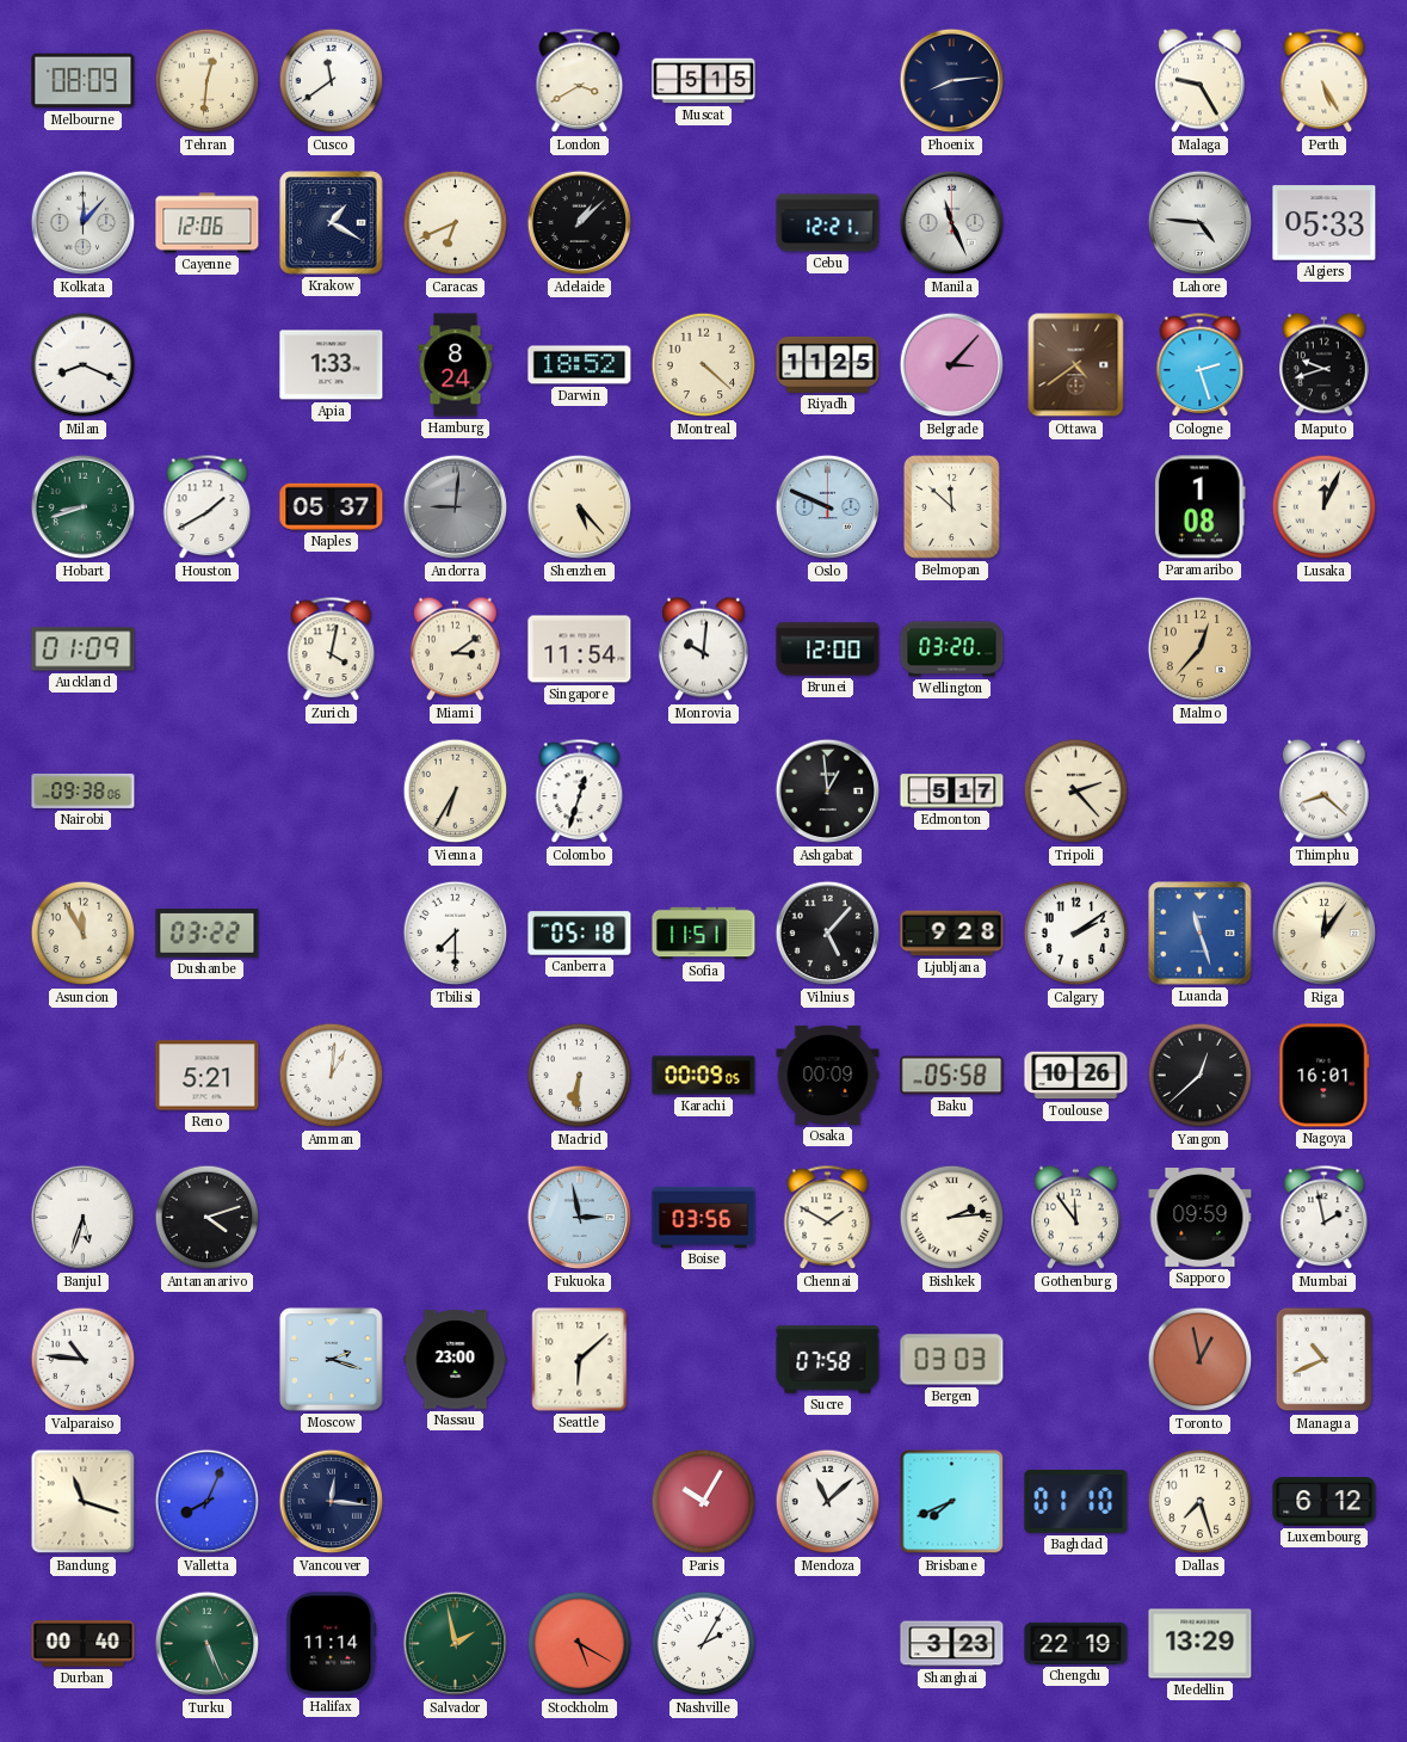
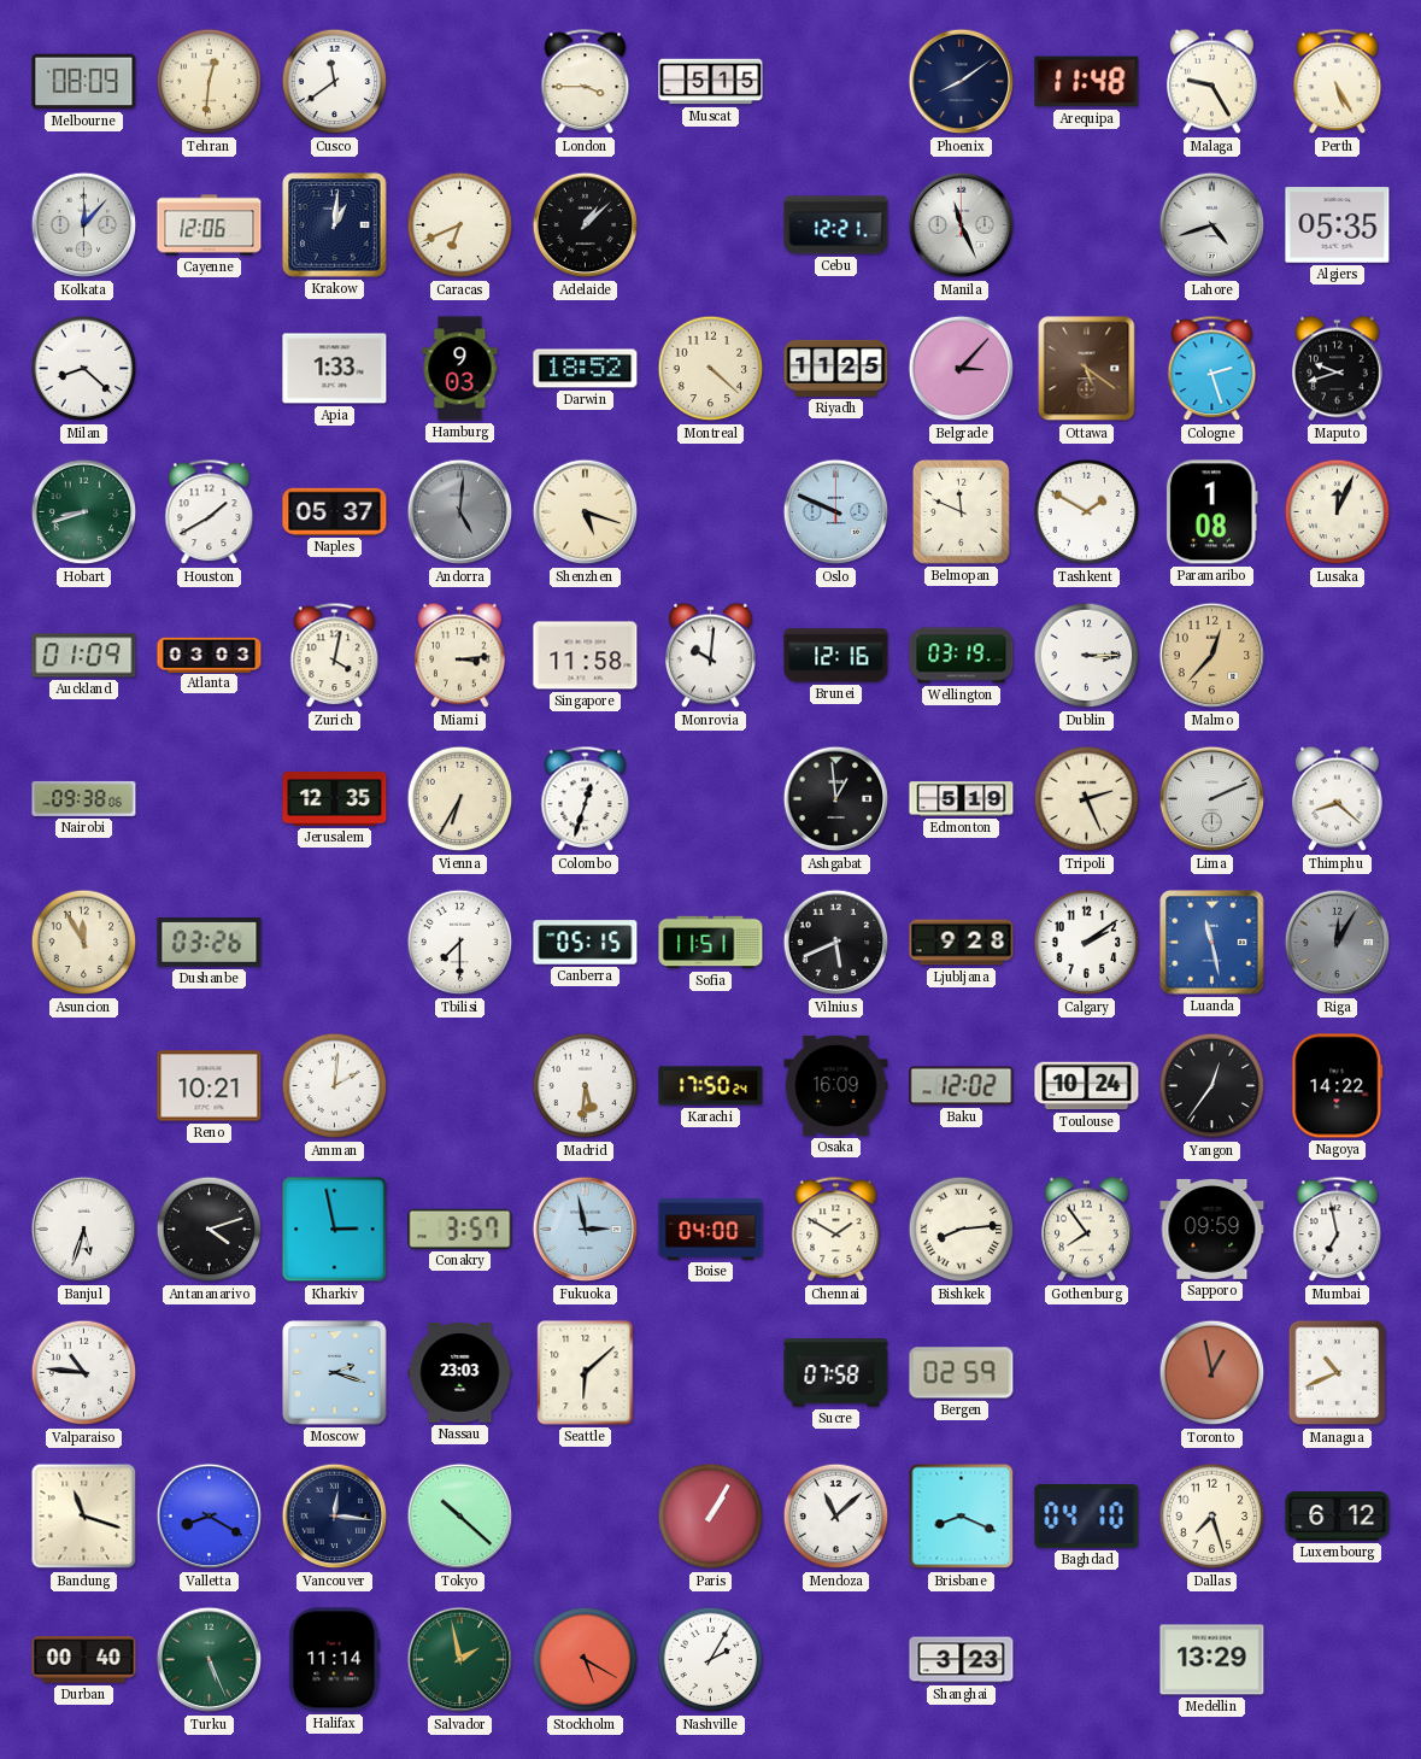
London: 3:40 -> 3:45
Phoenix: 8:14 -> 8:09
Arequipa: none -> 11:48
Krakow: 1:20 -> 1:01
Lahore: 4:46 -> 4:42
Algiers: 05:33 -> 05:35
Milan: 8:19 -> 8:22
Hamburg: 8:24 -> 9:03
Ottawa: 4:39 -> 5:21
Andorra: 9:01 -> 5:01
Shenzhen: 5:23 -> 5:18
Belmopan: 11:52 -> 11:49
Tashkent: none -> 1:50
Atlanta: none -> 03:03
Miami: 3:09 -> 3:14
Singapore: 11:54 -> 11:58
Brunei: 12:00 -> 12:16
Wellington: 03:20 -> 03:19
Dublin: none -> 3:15
Jerusalem: none -> 12:35
Edmonton: 5:17 -> 5:19
Tripoli: 2:23 -> 2:26
Lima: none -> 2:11
Dushanbe: 03:22 -> 03:26
Canberra: 05:18 -> 05:15
Vilnius: 5:07 -> 5:41
Luanda: 11:27 -> 11:28
Riga: 12:06 -> 12:05
Riga dial: cream -> grey
Reno: 5:21 -> 10:21
Amman: 1:01 -> 2:01
Madrid: 6:31 -> 5:31
Karachi: 00:09 -> 17:50
Osaka: 00:09 -> 16:09
Baku: 05:58 -> 12:02
Toulouse: 10:26 -> 10:24
Yangon: 12:38 -> 12:36
Nagoya: 16:01 -> 14:22
Kharkiv: none -> 2:58
Conakry: none -> 3:57
Boise: 03:56 -> 04:00
Bishkek: 2:14 -> 8:14
Gothenburg: 11:54 -> 7:54
Mumbai: 1:58 -> 6:58
Nassau: 23:00 -> 23:03
Bergen: 03:03 -> 02:59
Valletta: 8:04 -> 8:20
Tokyo: none -> 10:22
Paris: 10:05 -> 1:05
Brisbane: 7:41 -> 8:19
Baghdad: 01:10 -> 04:10
Chengdu: 22:19 -> none
